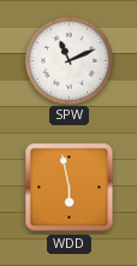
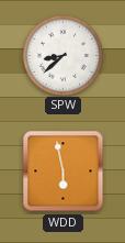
SPW: 11:11 -> 8:38
